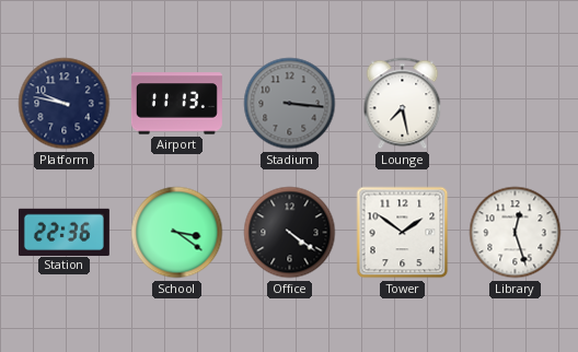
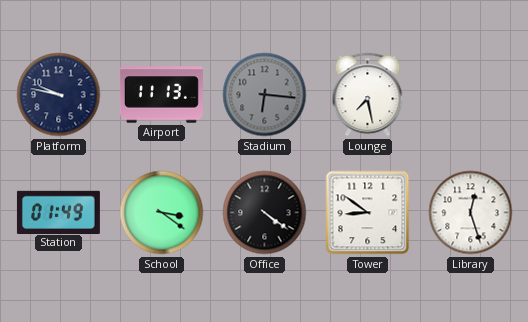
Stadium: 3:16 -> 6:16
Station: 22:36 -> 01:49
Tower: 1:51 -> 8:51
